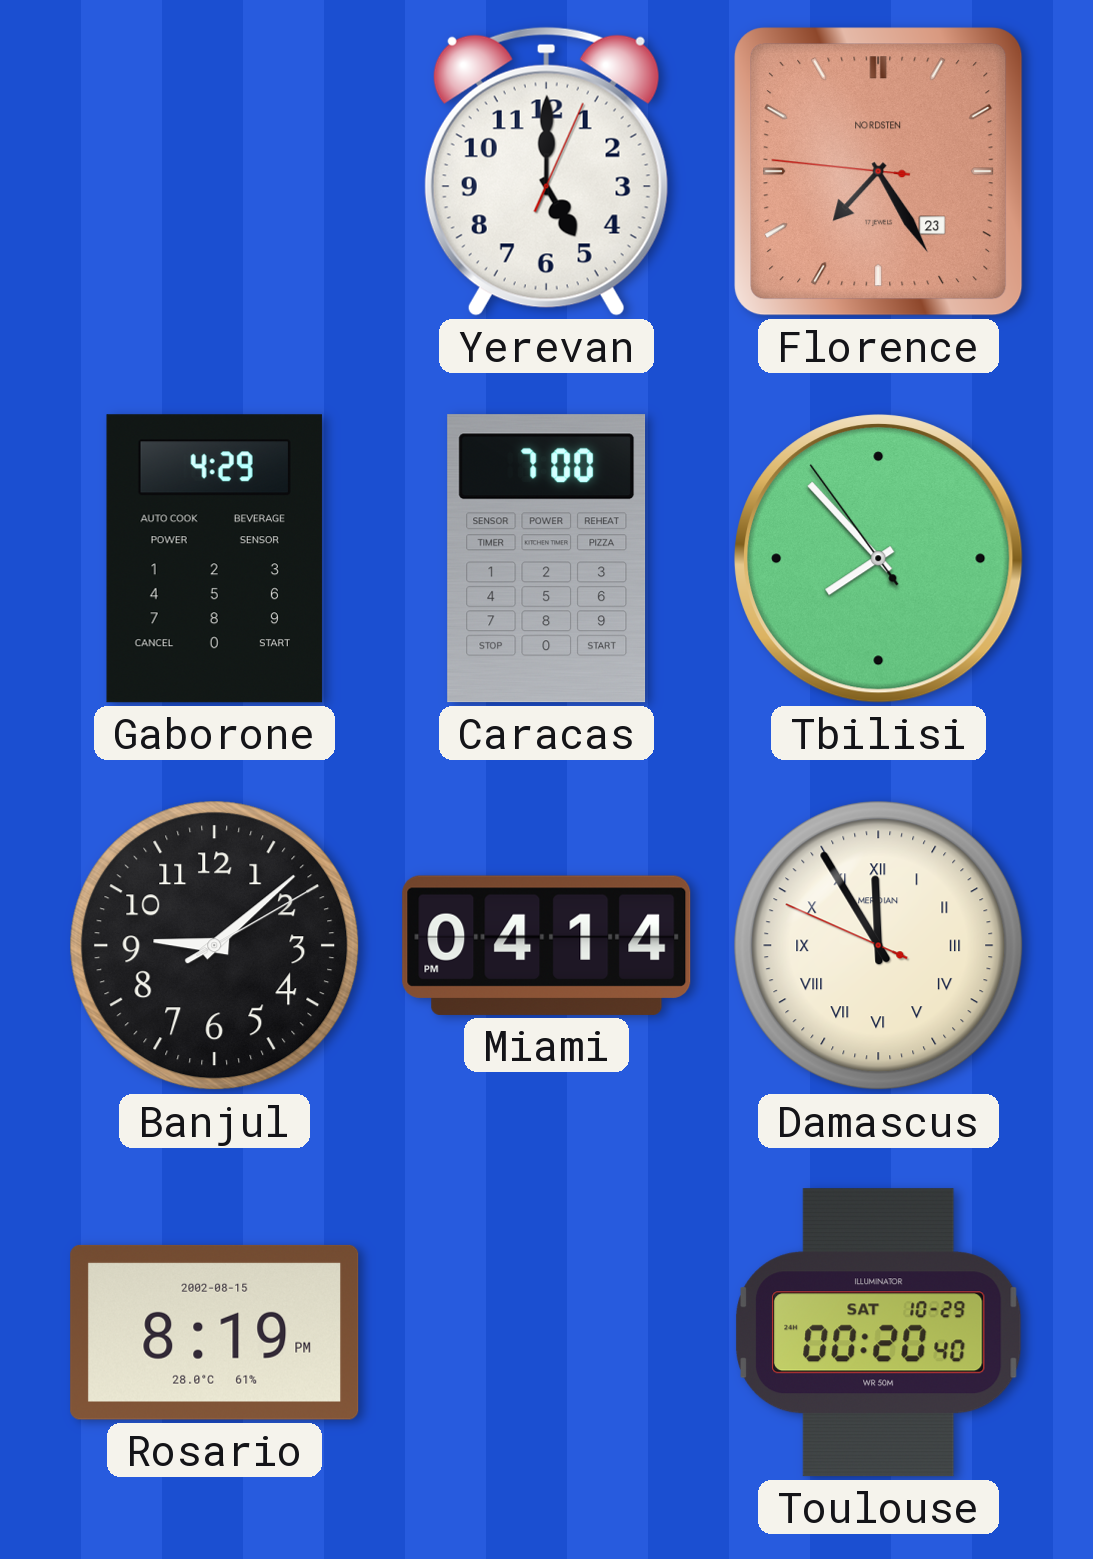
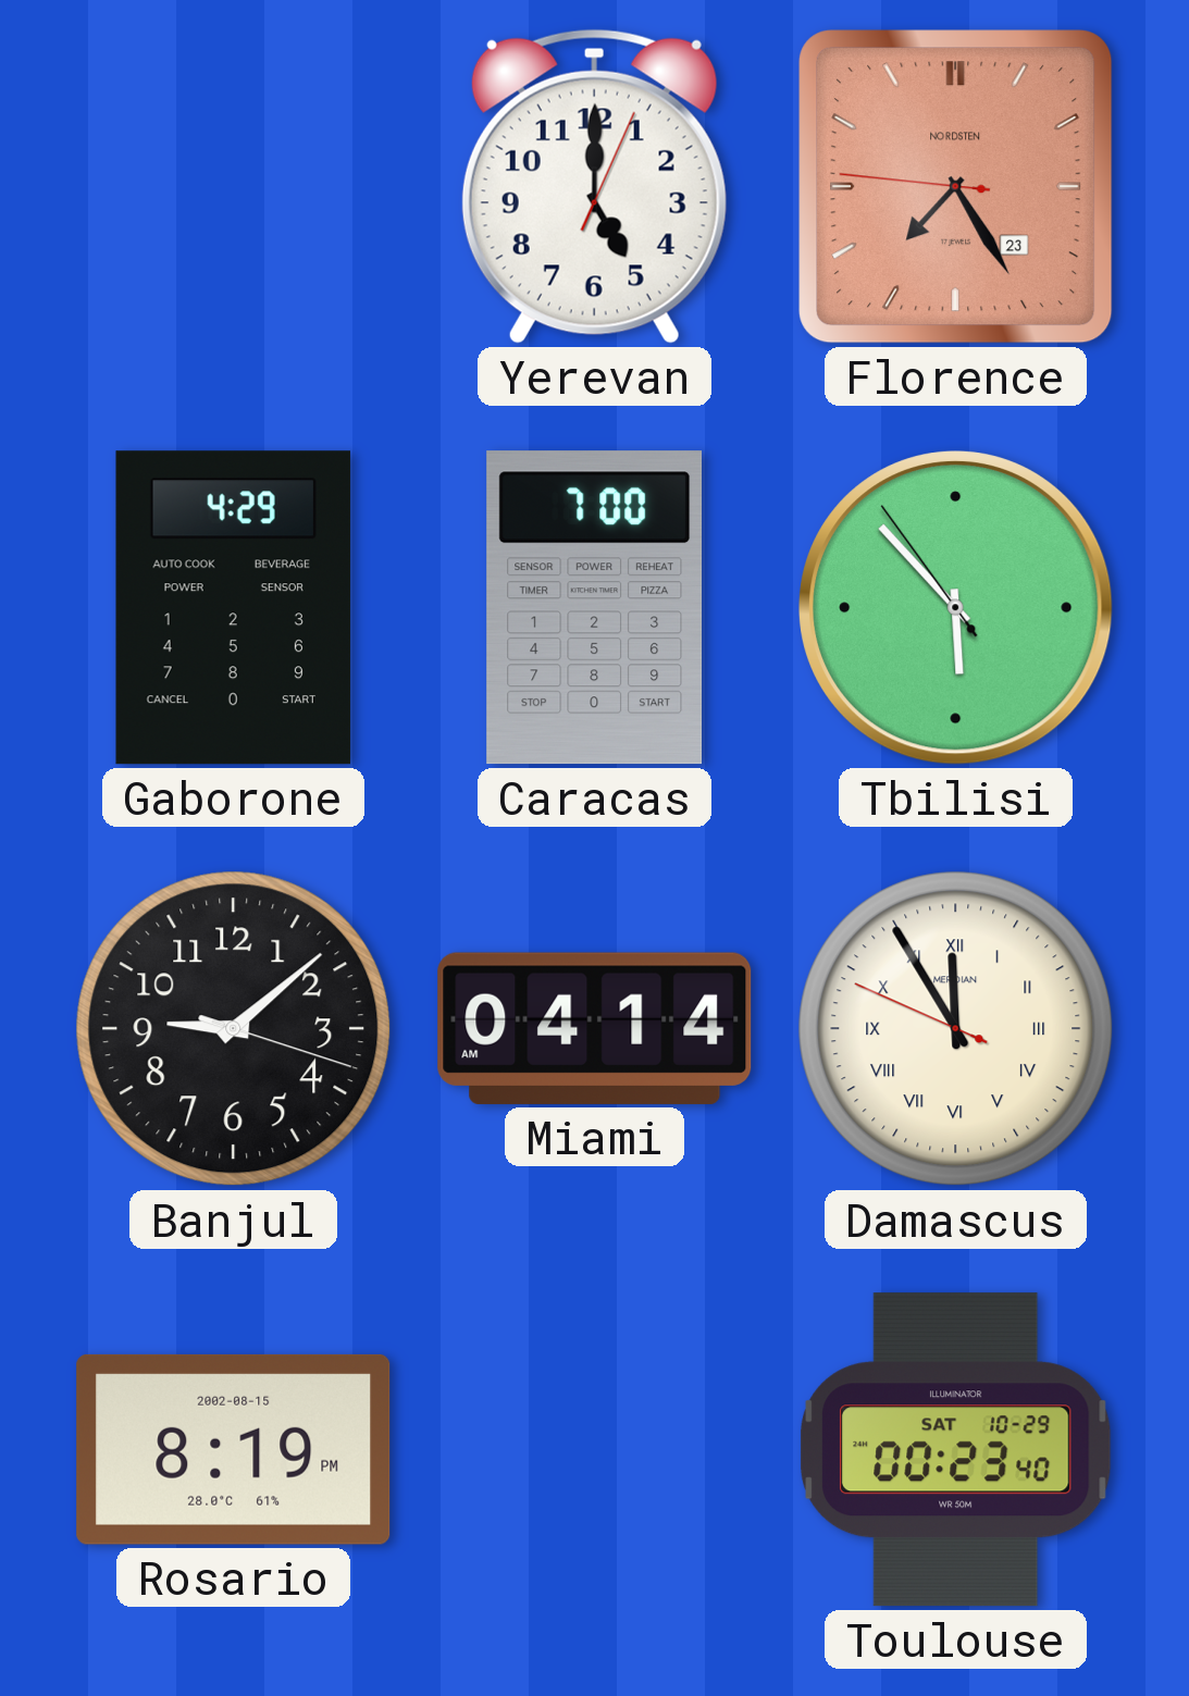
Tbilisi: 7:52 -> 5:52
Banjul: 9:08:10 -> 9:08:18
Miami: 04:14 PM -> 04:14 AM
Toulouse: 00:20 -> 00:23
